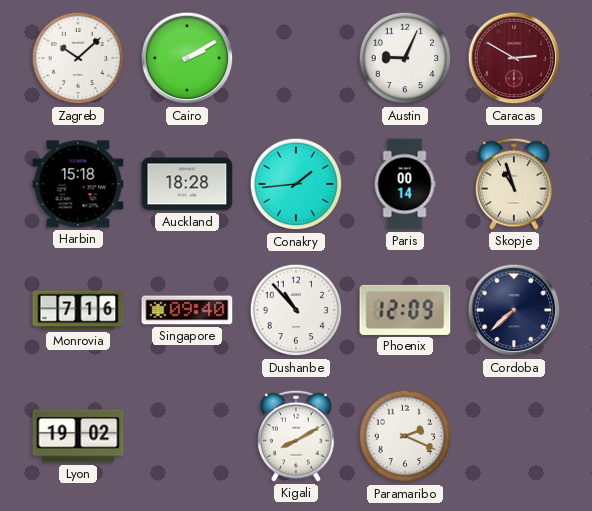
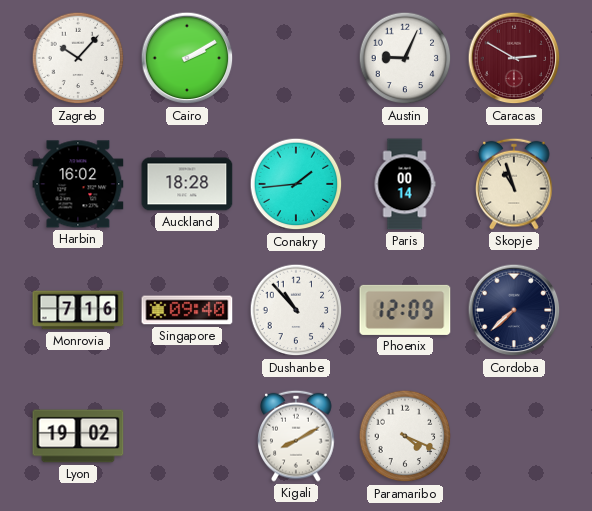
Zagreb: 10:08 -> 10:07
Harbin: 15:18 -> 16:02
Paramaribo: 2:19 -> 4:19
